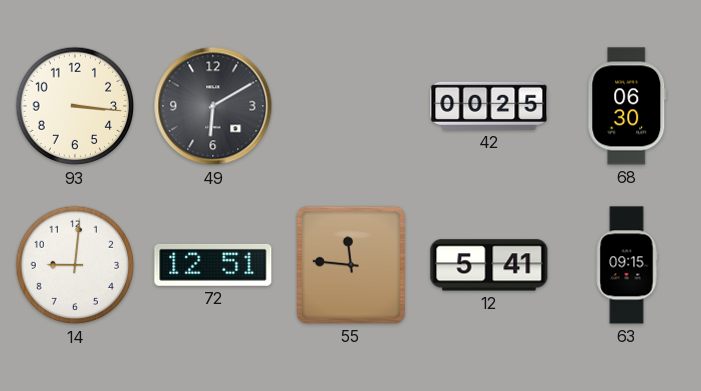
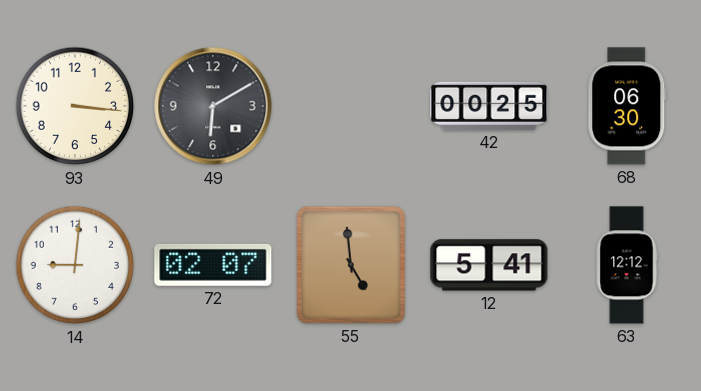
72: 12:51 -> 02:07
55: 11:46 -> 4:59
63: 09:15 -> 12:12
